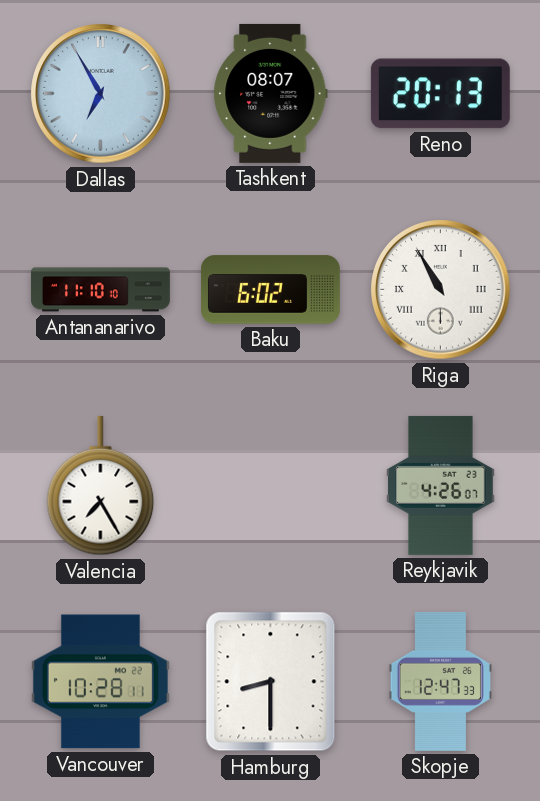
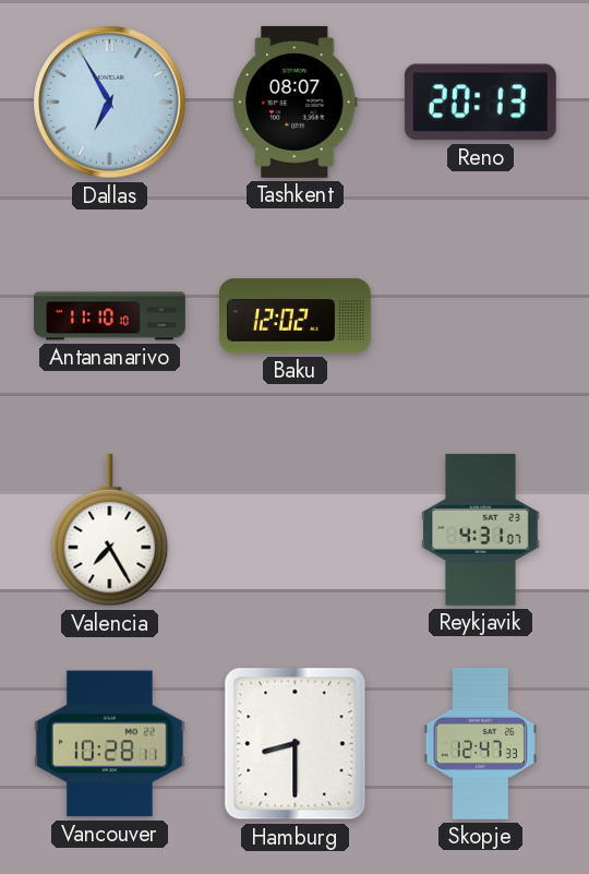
Baku: 6:02 -> 12:02
Riga: 10:55 -> none
Reykjavik: 4:26 -> 4:31
